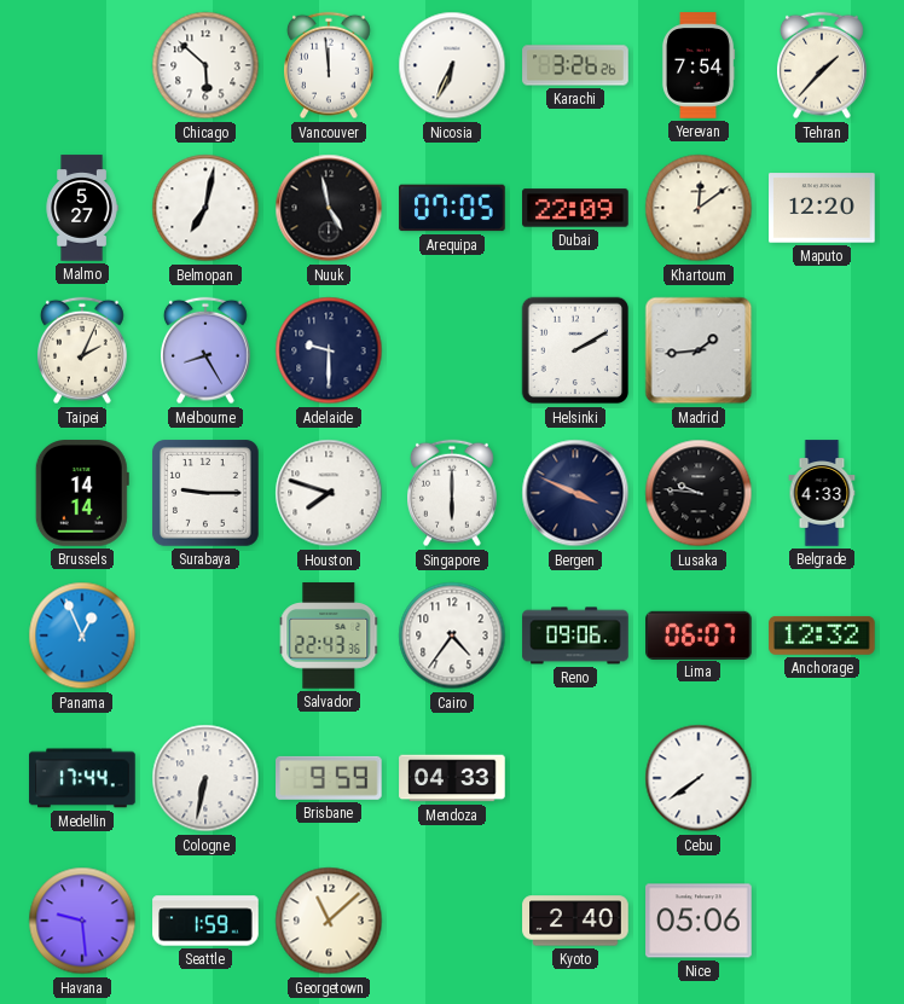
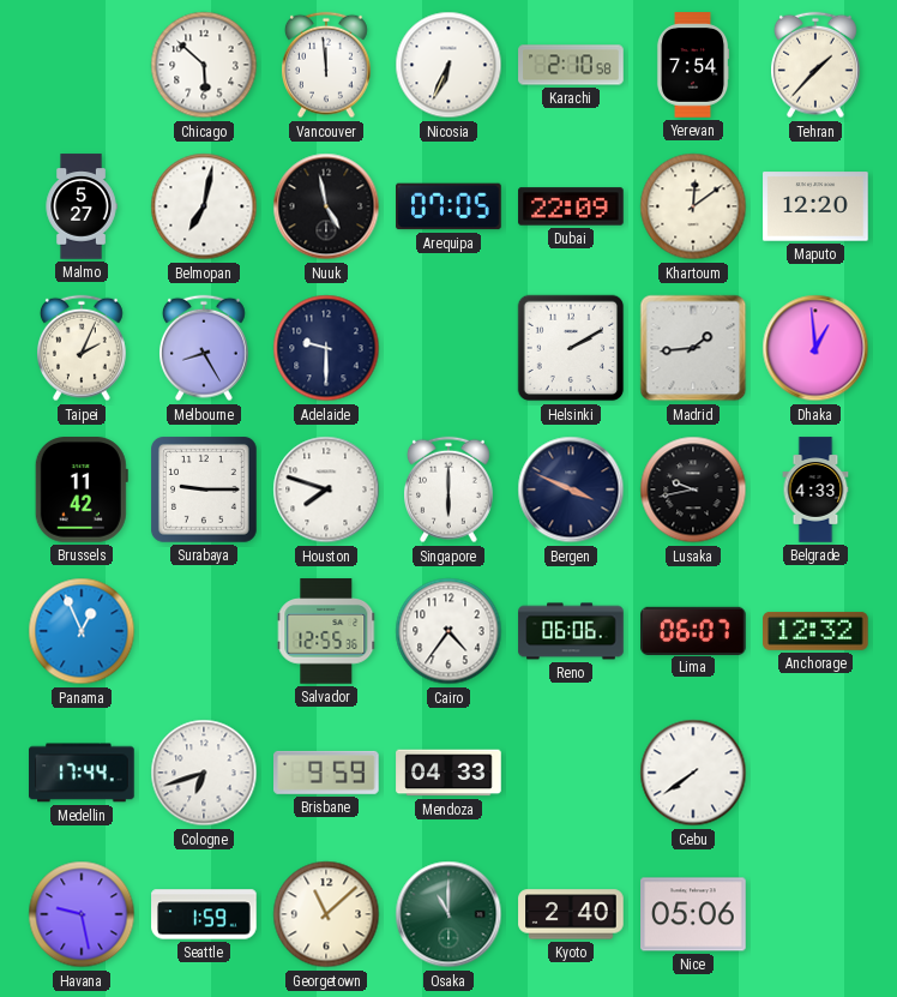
Karachi: 3:26 -> 2:10
Dhaka: none -> 12:59
Brussels: 14:14 -> 11:42
Lusaka: 9:46 -> 9:43
Salvador: 22:43 -> 12:55
Reno: 09:06 -> 06:06
Cologne: 6:32 -> 6:42
Havana: 9:29 -> 9:28
Osaka: none -> 11:00
